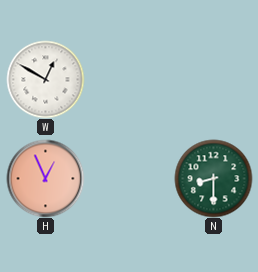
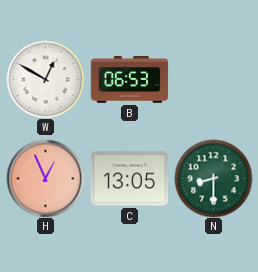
B: none -> 06:53
C: none -> 13:05
